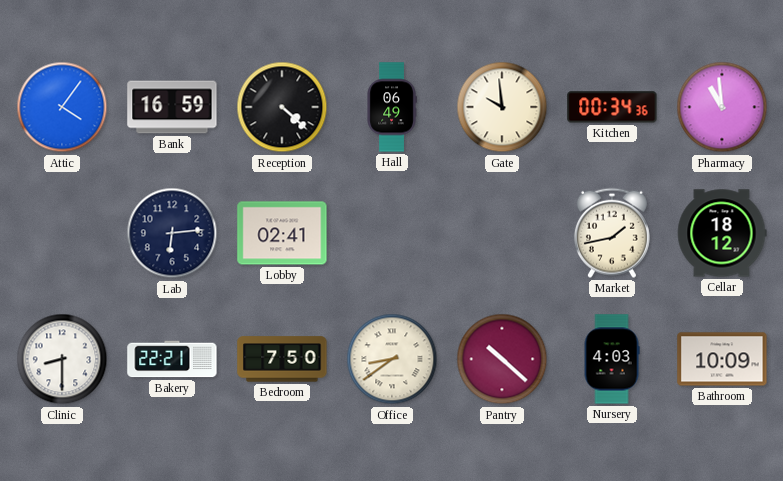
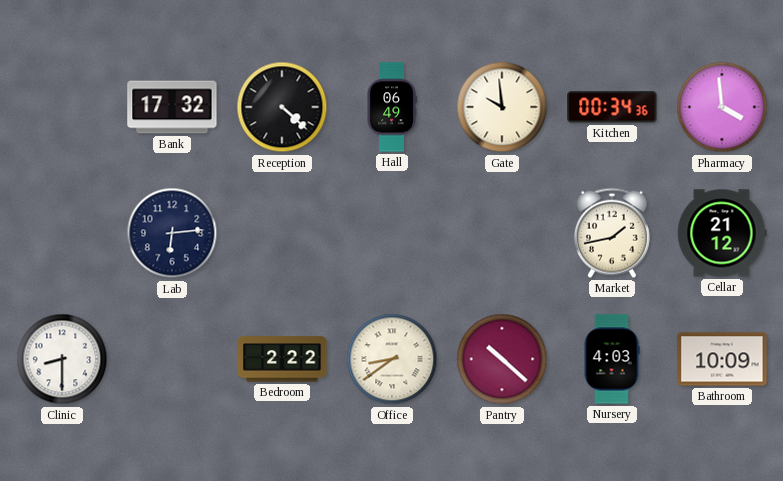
Attic: 4:06 -> none
Bank: 16:59 -> 17:32
Pharmacy: 10:59 -> 3:59
Lobby: 02:41 -> none
Cellar: 18:12 -> 21:12
Bakery: 22:21 -> none
Bedroom: 7:50 -> 2:22
